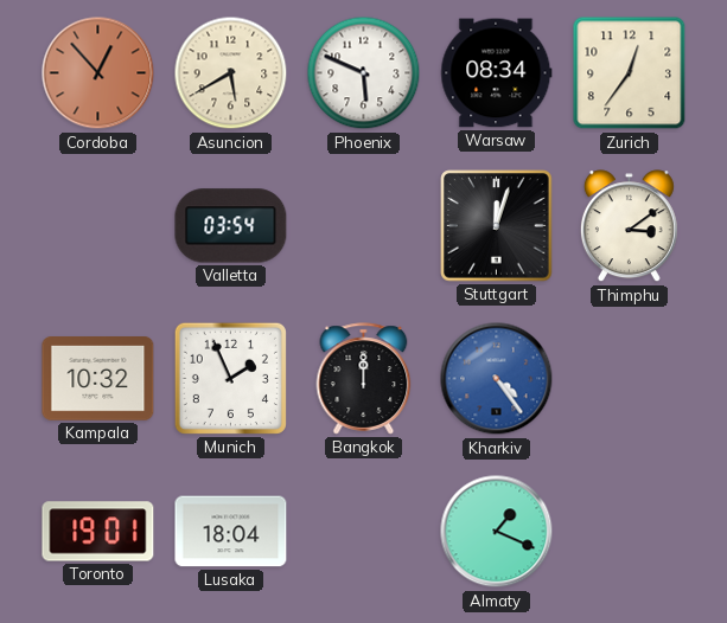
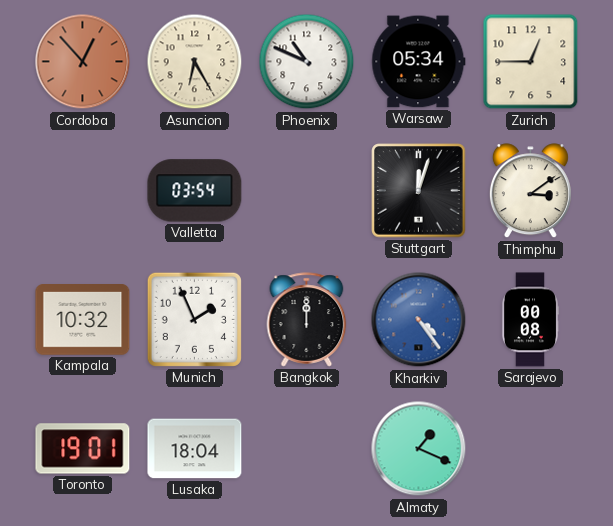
Asuncion: 5:40 -> 6:25
Phoenix: 5:49 -> 10:49
Warsaw: 08:34 -> 05:34
Zurich: 12:36 -> 12:45
Sarajevo: none -> 00:08
